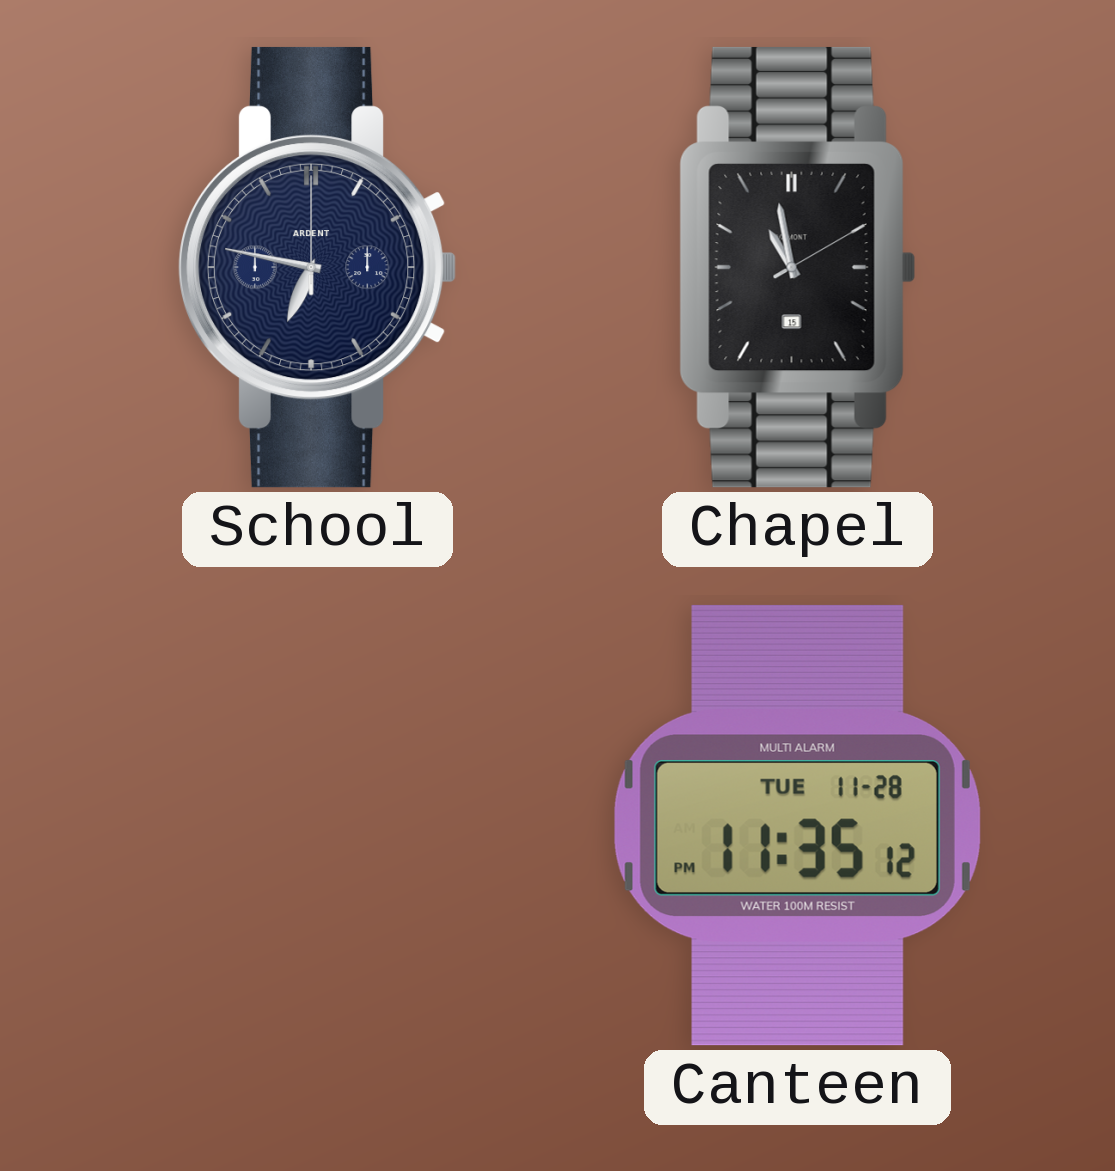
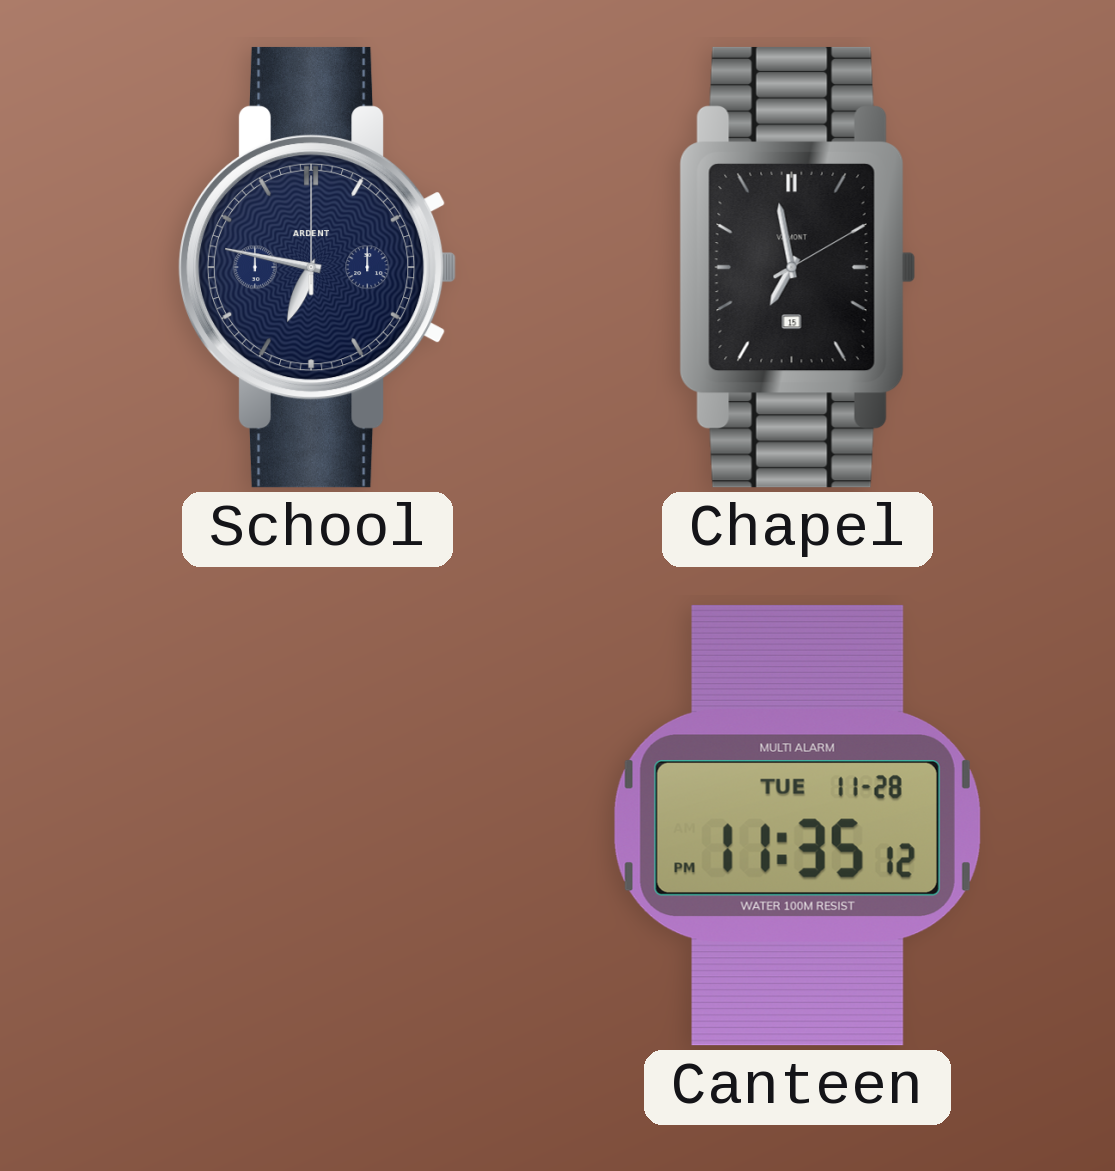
Chapel: 10:58 -> 6:58
